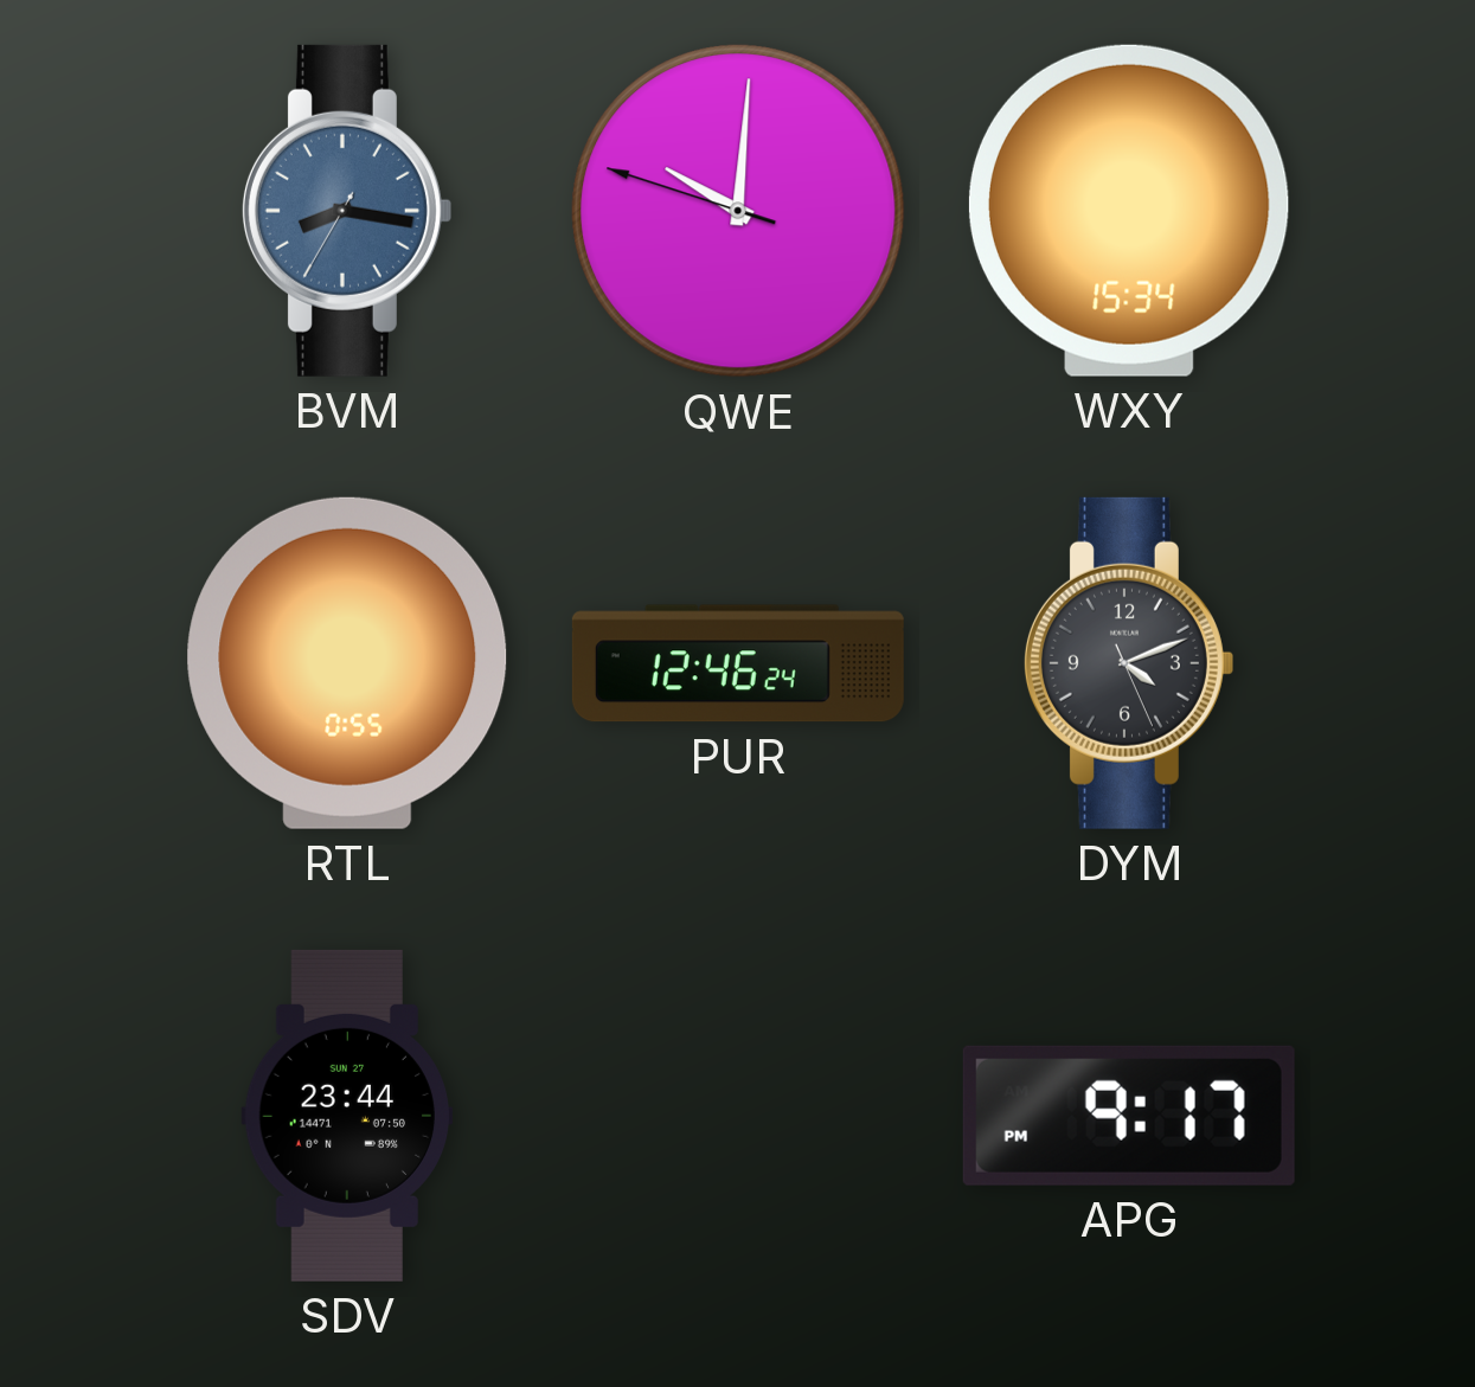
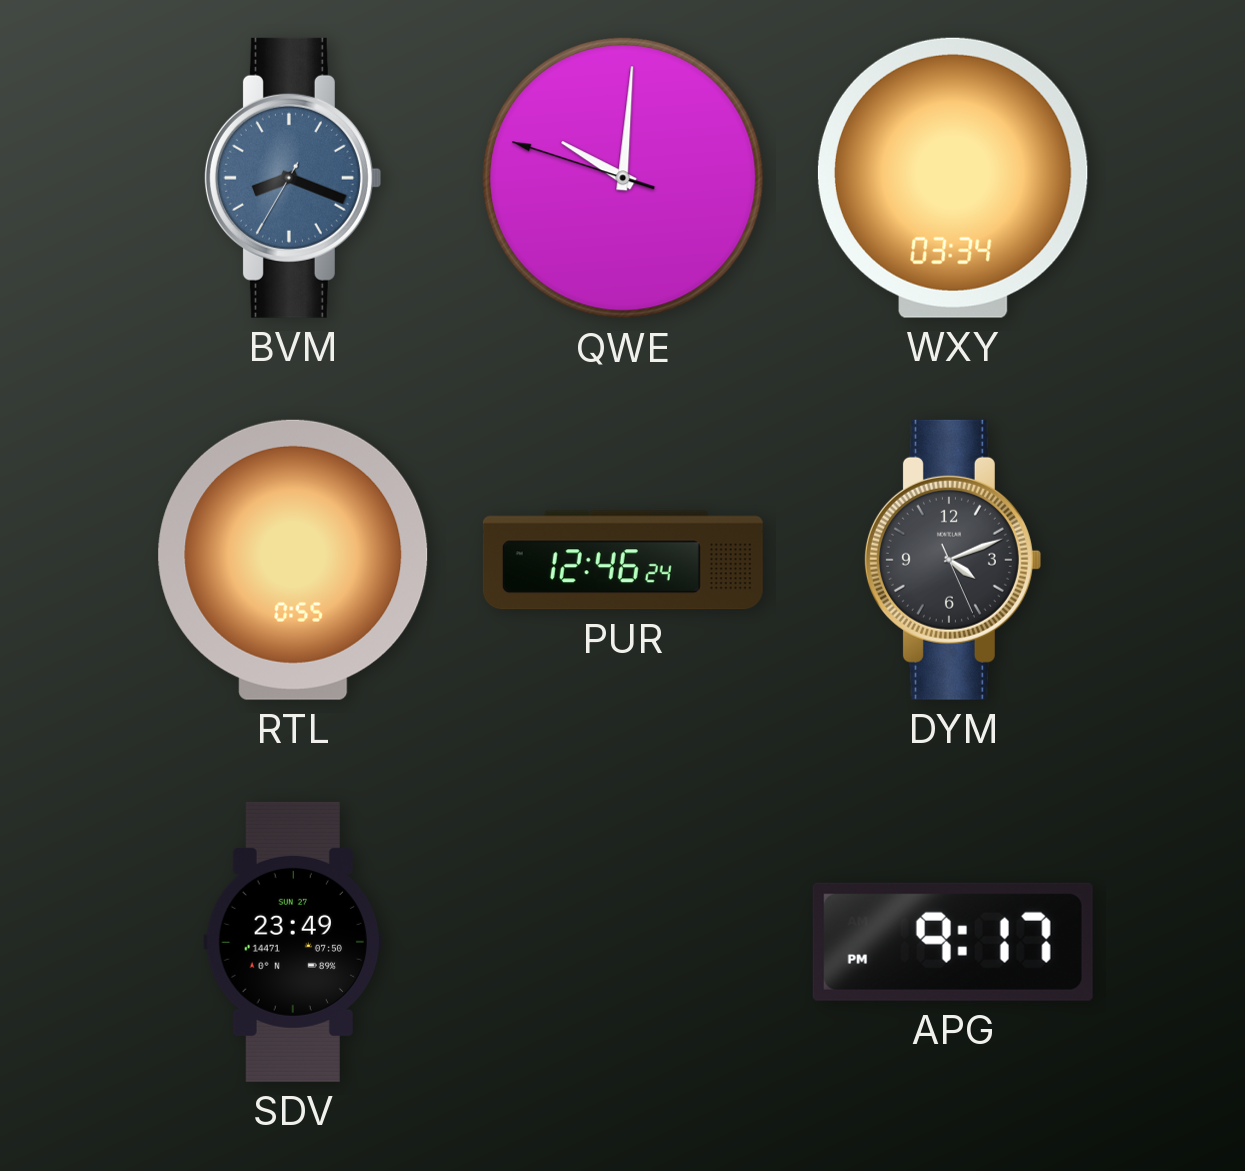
BVM: 8:16 -> 8:18
WXY: 15:34 -> 03:34
SDV: 23:44 -> 23:49
